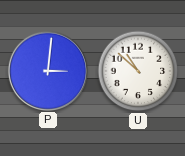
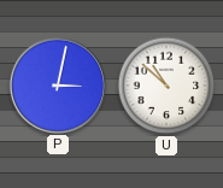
P: 3:01 -> 3:02
